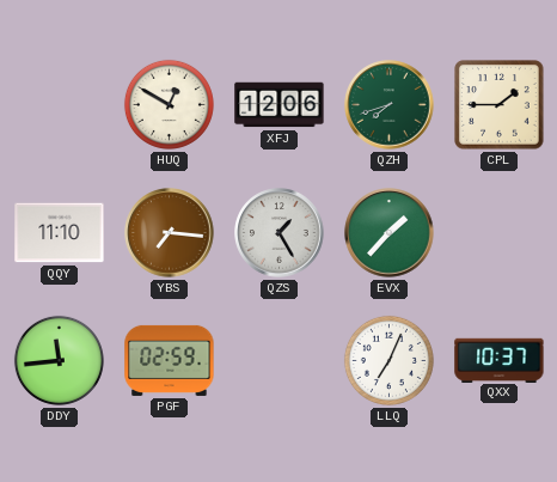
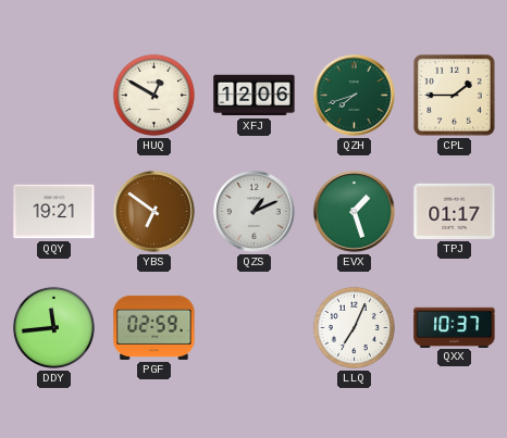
QQY: 11:10 -> 19:21
YBS: 7:16 -> 6:51
QZS: 1:25 -> 1:11
EVX: 1:37 -> 1:27
TPJ: none -> 01:17
